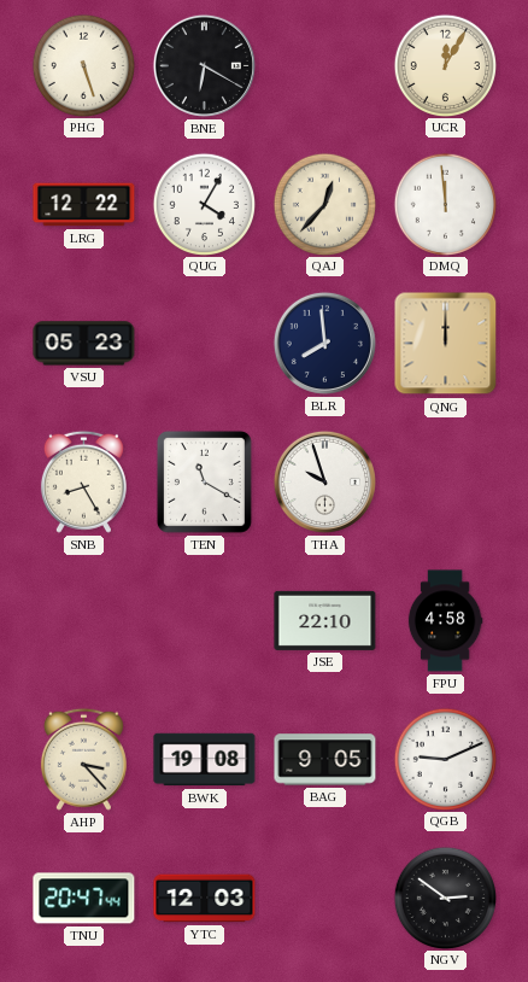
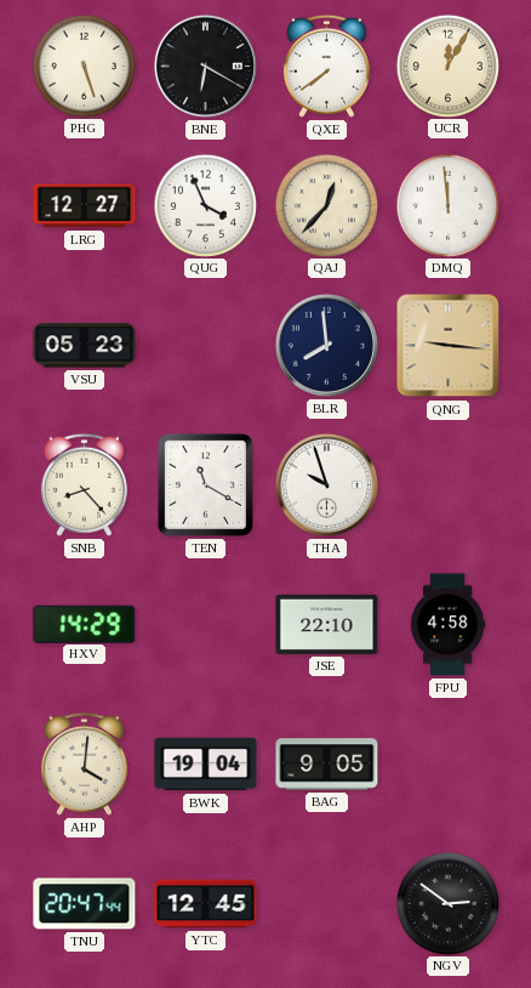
QXE: none -> 7:39
LRG: 12:22 -> 12:27
QUG: 4:05 -> 3:56
QNG: 12:00 -> 9:16
SNB: 8:25 -> 8:23
HXV: none -> 14:29
AHP: 3:23 -> 4:01
BWK: 19:08 -> 19:04
QGB: 9:11 -> none
YTC: 12:03 -> 12:45
